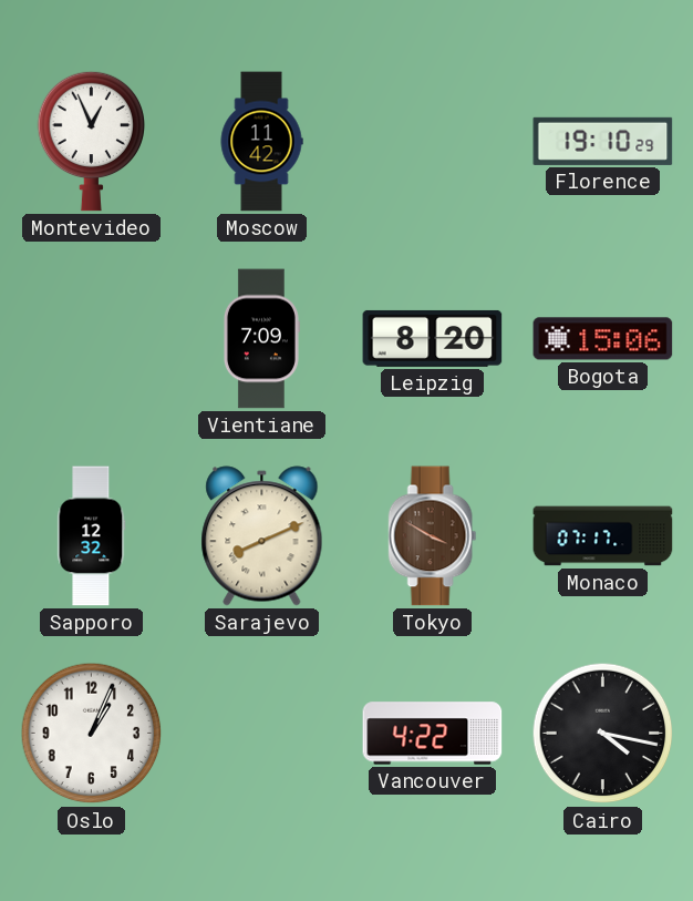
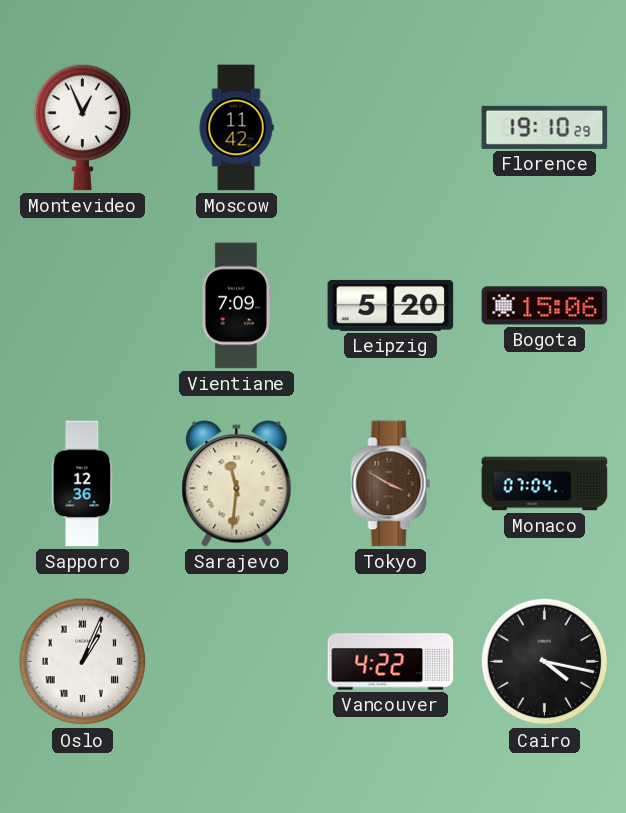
Leipzig: 8:20 -> 5:20
Sapporo: 12:32 -> 12:36
Sarajevo: 8:11 -> 11:31
Monaco: 07:17 -> 07:04
Oslo numerals: Arabic -> Roman
